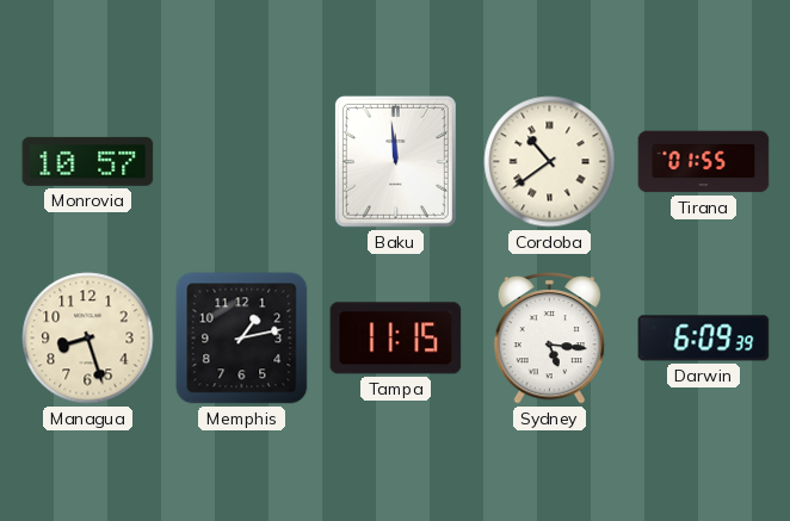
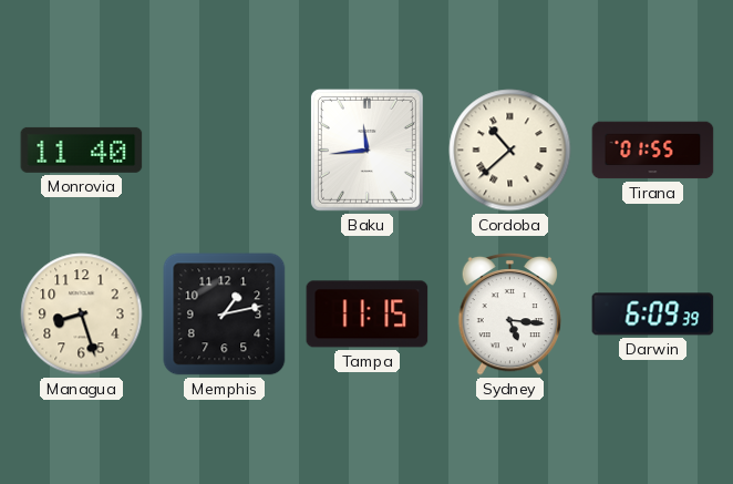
Monrovia: 10:57 -> 11:40
Baku: 11:59 -> 11:44
Cordoba: 10:39 -> 10:38
